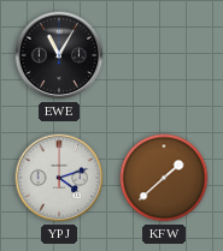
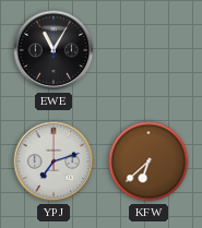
YPJ: 4:12 -> 7:12
KFW: 1:38 -> 6:38
